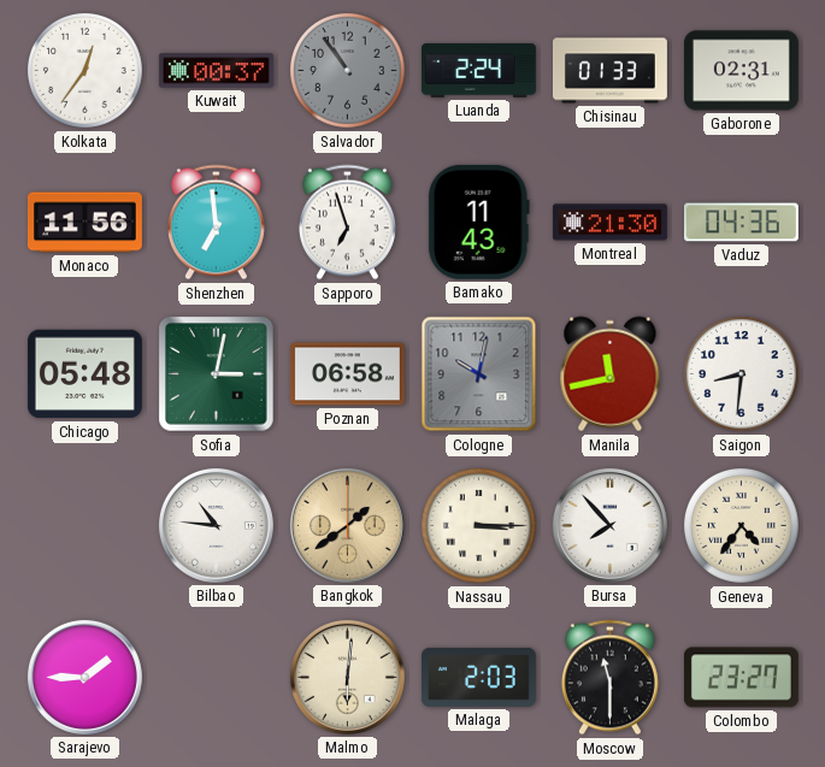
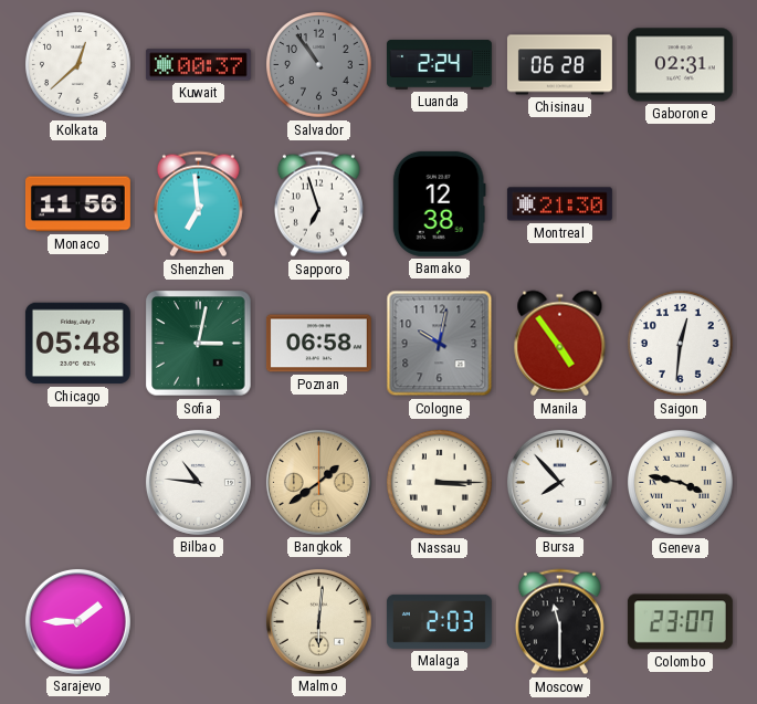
Kolkata: 12:36 -> 12:38
Chisinau: 01:33 -> 06:28
Bamako: 11:43 -> 12:38
Vaduz: 04:36 -> none
Manila: 11:43 -> 4:54
Saigon: 8:31 -> 12:31
Geneva: 4:36 -> 3:47
Colombo: 23:27 -> 23:07
